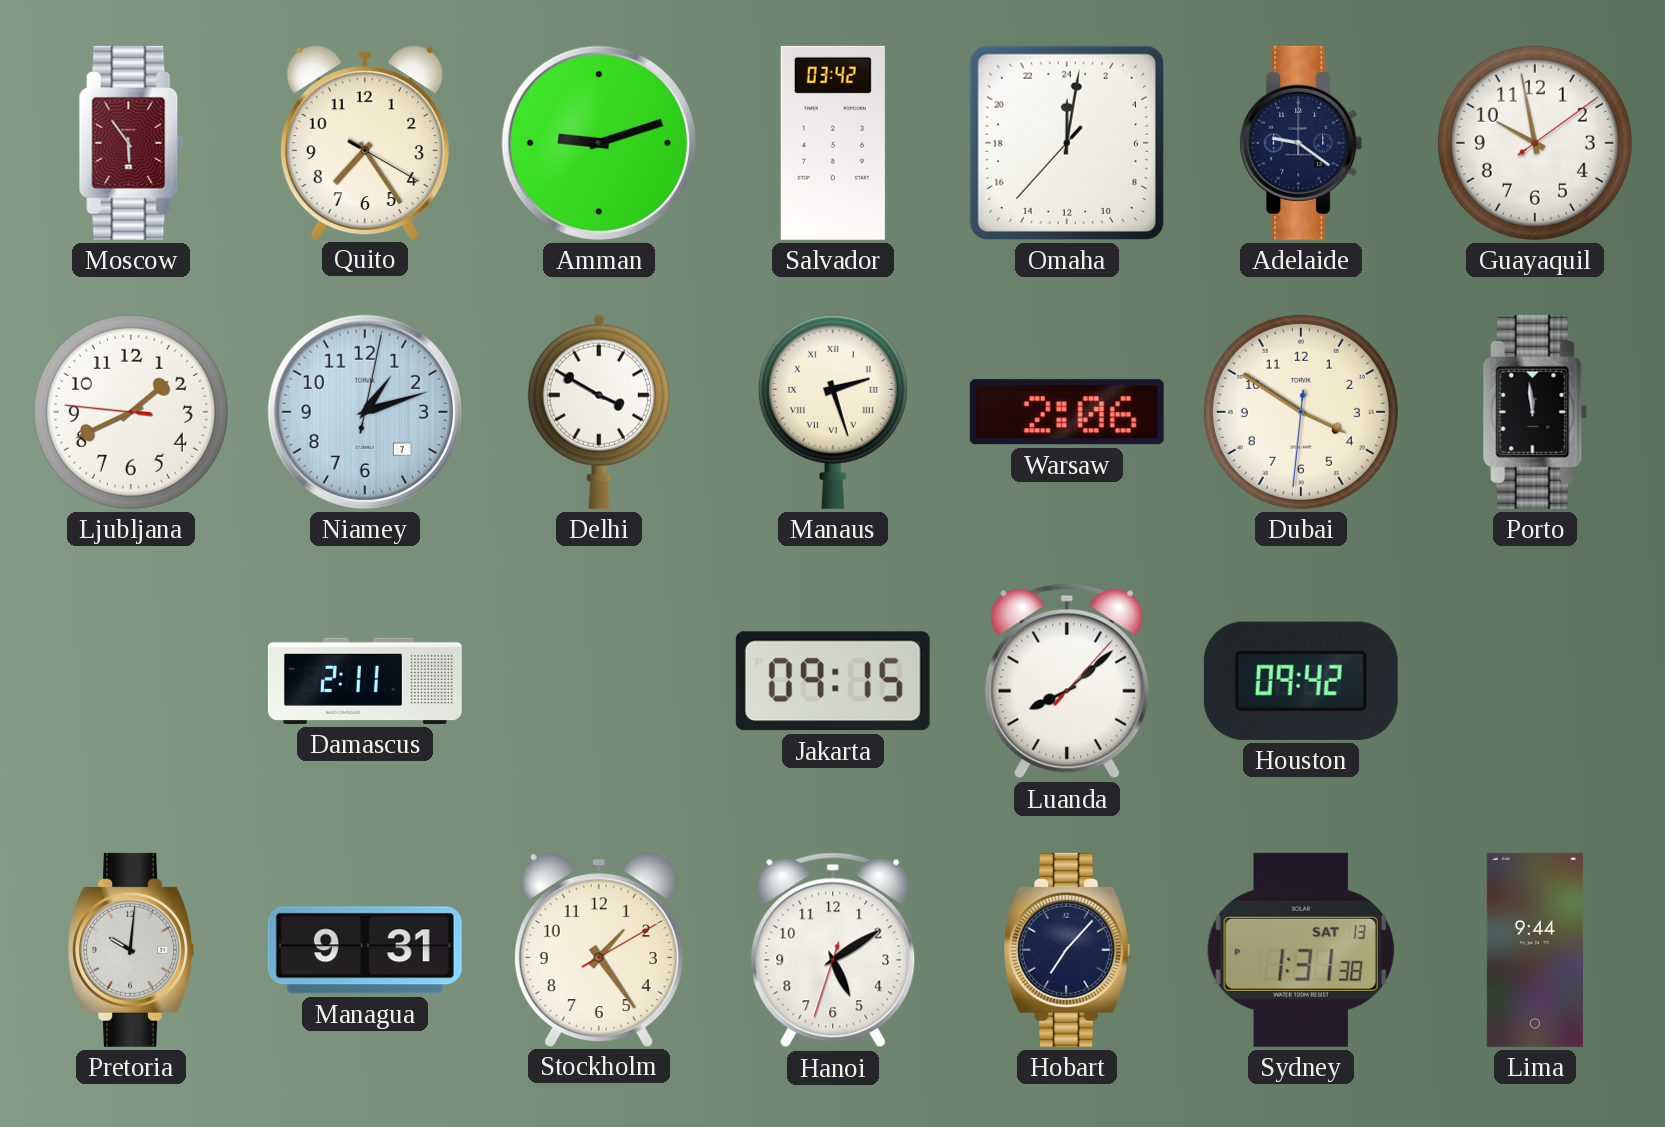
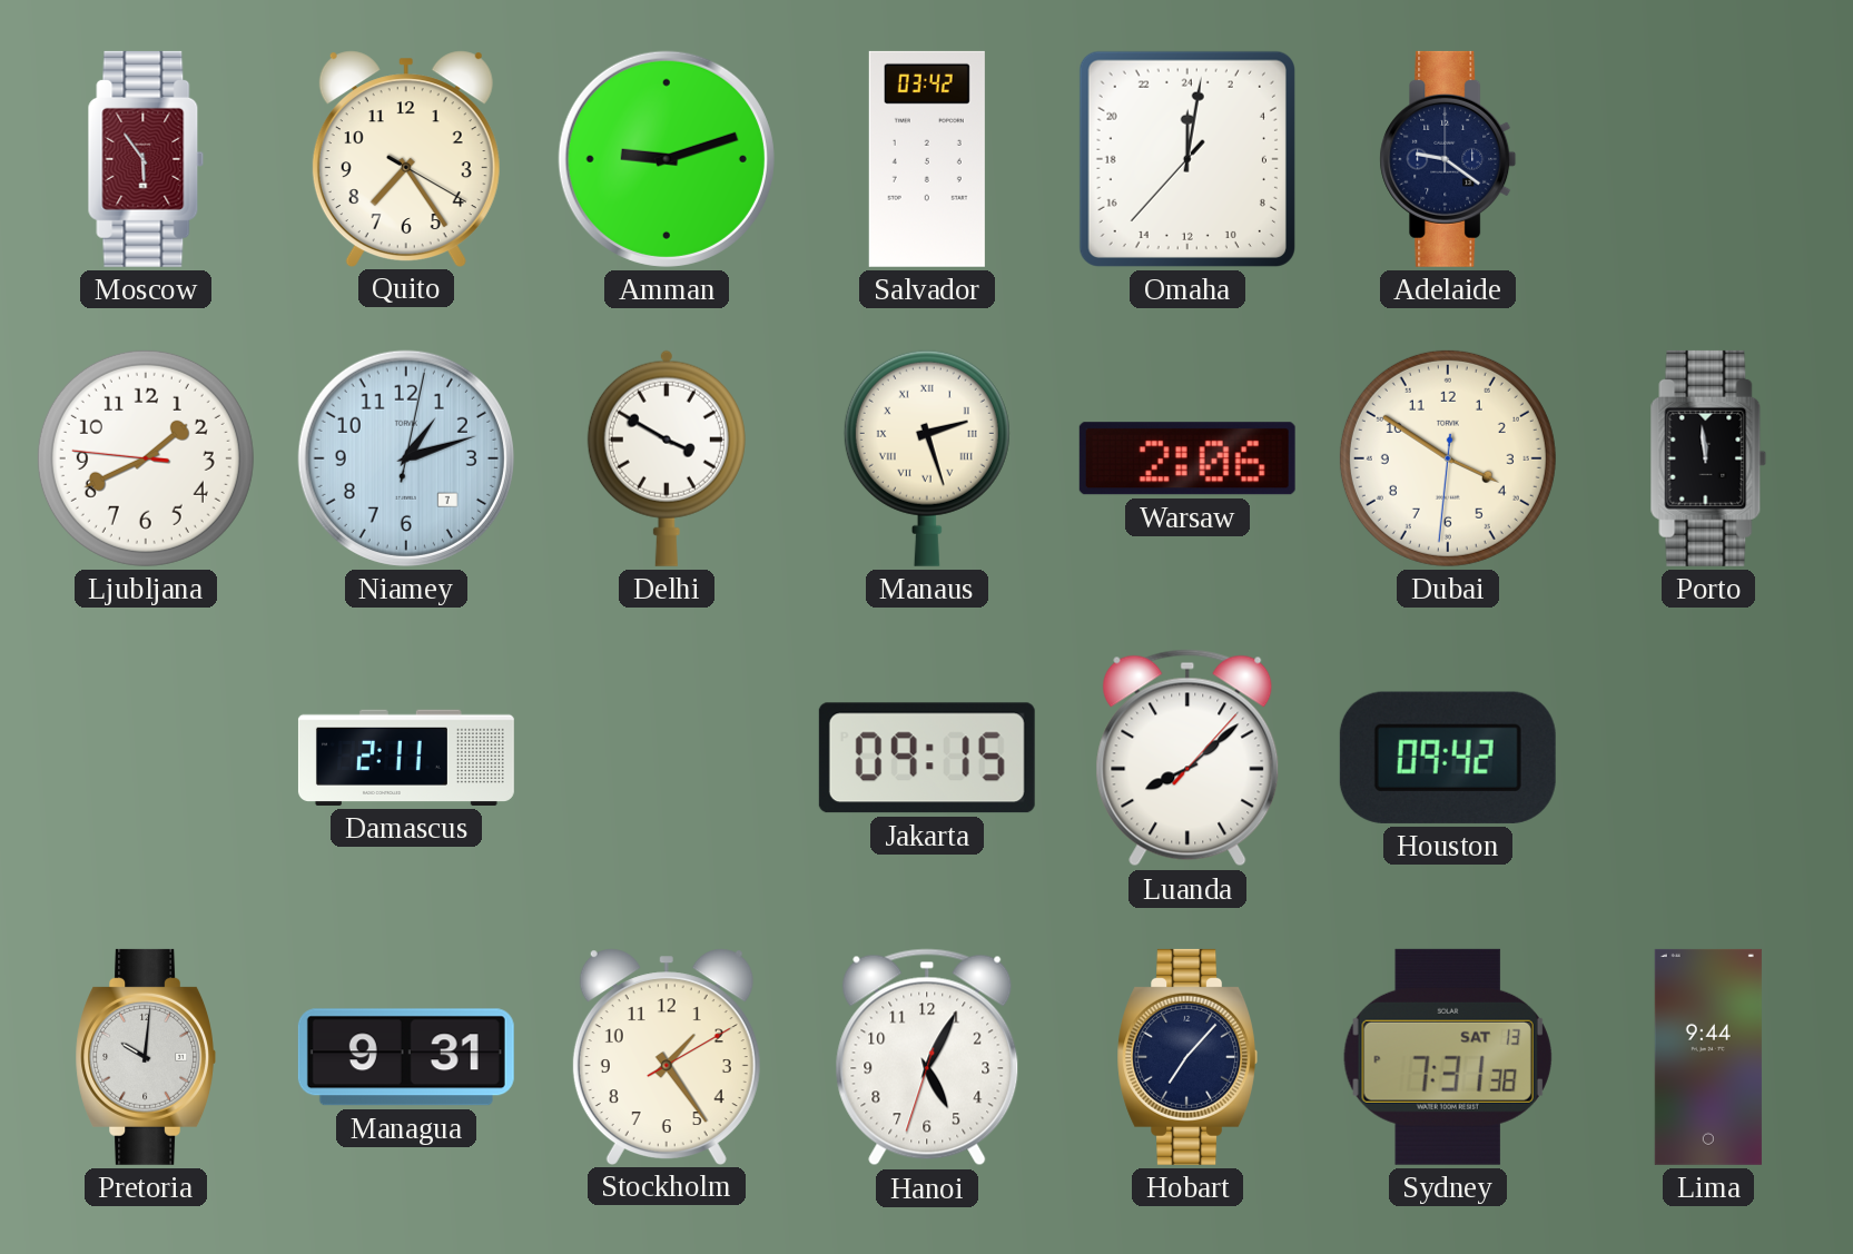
Guayaquil: 9:58 -> none
Hanoi: 5:09 -> 5:04
Sydney: 1:31 -> 7:31
